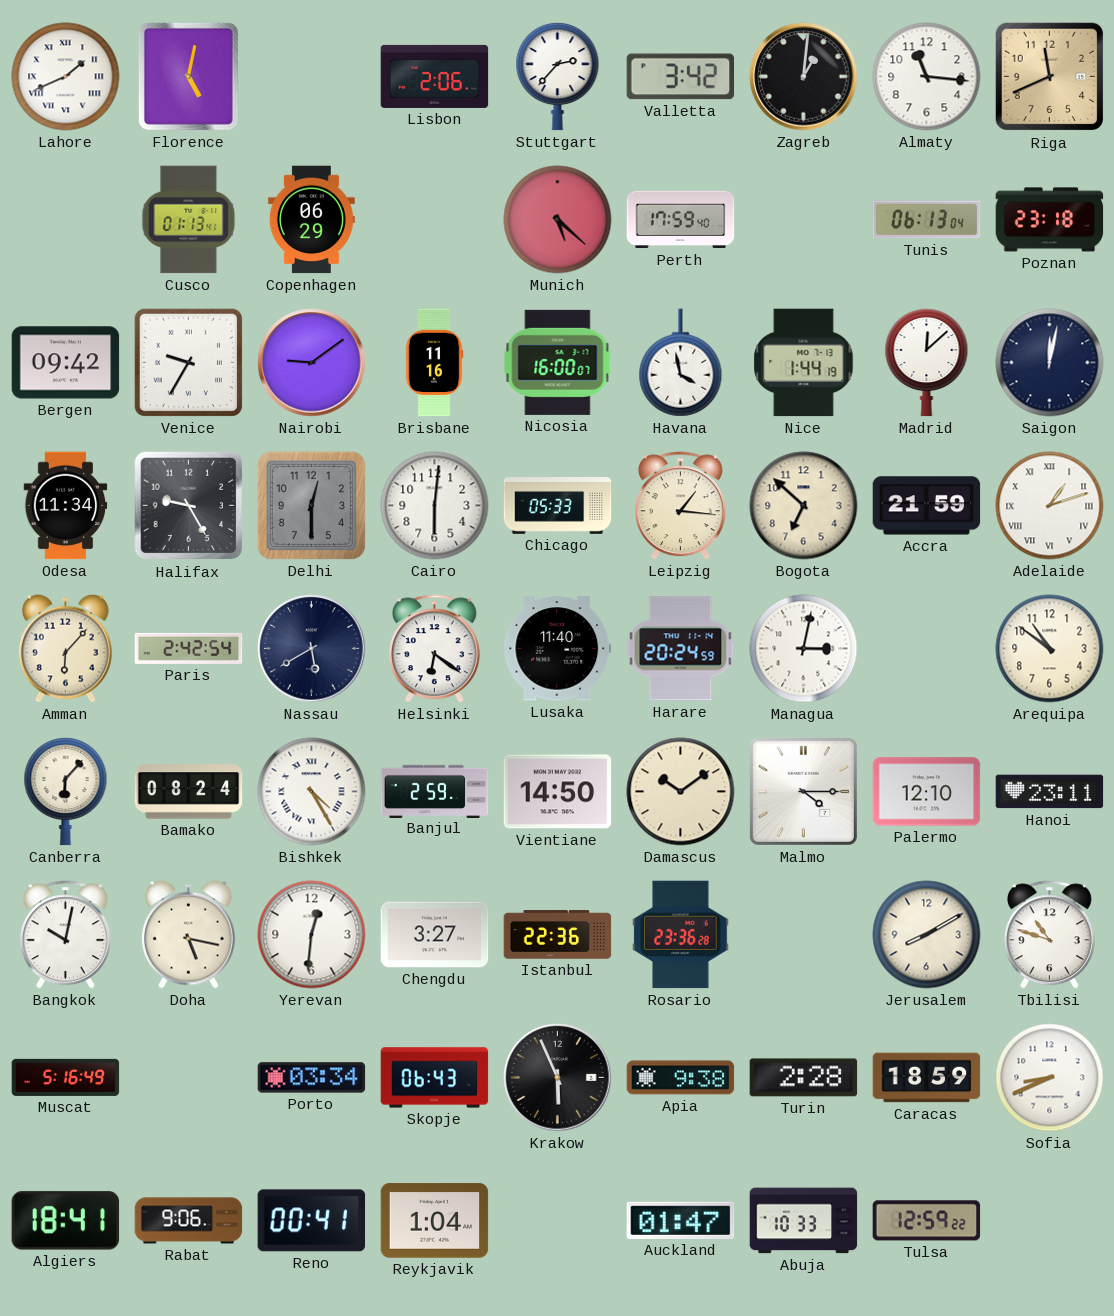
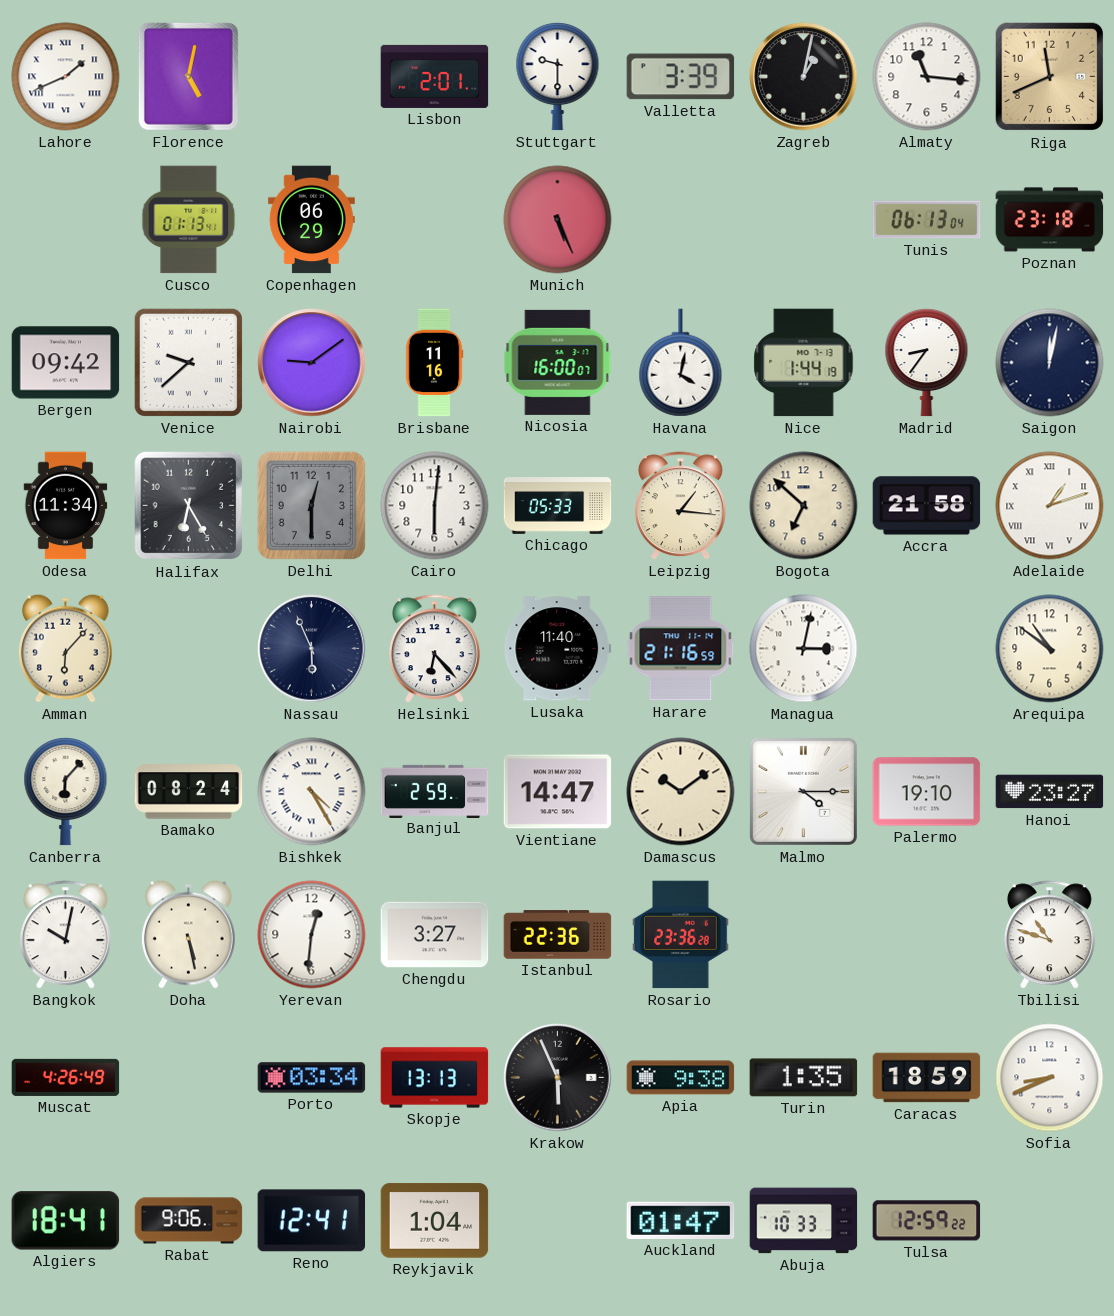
Lisbon: 2:06 -> 2:01
Stuttgart: 2:37 -> 9:30
Valletta: 3:42 -> 3:39
Zagreb: 1:01 -> 1:02
Munich: 5:22 -> 5:26
Perth: 17:59 -> none
Venice: 9:35 -> 9:38
Havana: 3:58 -> 4:02
Madrid: 12:08 -> 8:36
Halifax: 9:25 -> 6:25
Accra: 21:59 -> 21:58
Paris: 2:42 -> none
Nassau: 5:40 -> 5:56
Helsinki: 6:21 -> 6:23
Harare: 20:24 -> 21:16
Vientiane: 14:50 -> 14:47
Palermo: 12:10 -> 19:10
Hanoi: 23:11 -> 23:27
Doha: 5:17 -> 5:28
Jerusalem: 8:10 -> none
Muscat: 5:16 -> 4:26
Skopje: 06:43 -> 13:13
Turin: 2:28 -> 1:35
Reno: 00:41 -> 12:41
